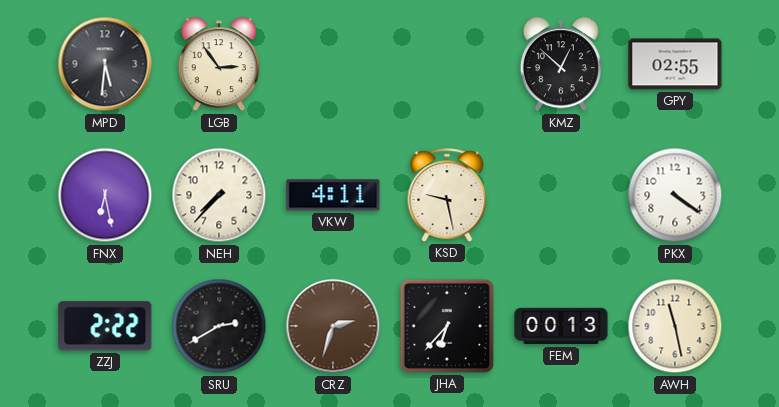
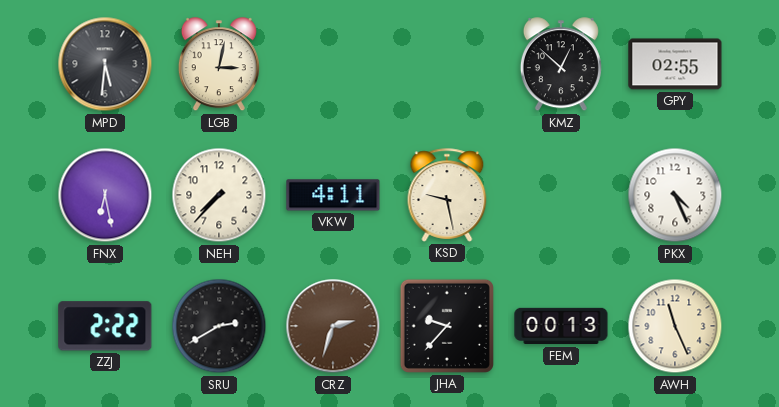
LGB: 2:54 -> 3:02
PKX: 4:21 -> 4:26
JHA: 6:37 -> 9:37
AWH: 11:28 -> 11:26
